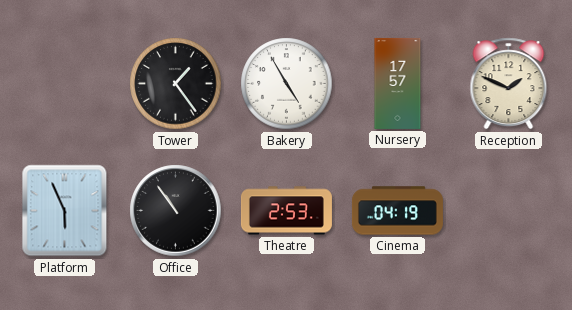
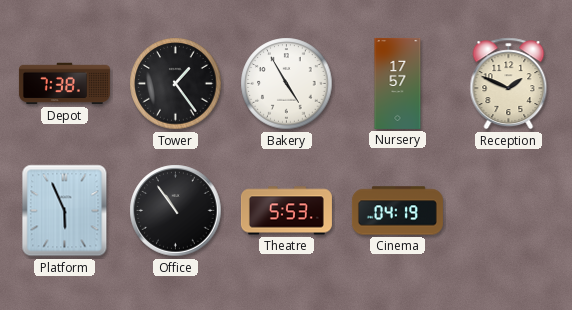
Depot: none -> 7:38
Theatre: 2:53 -> 5:53
